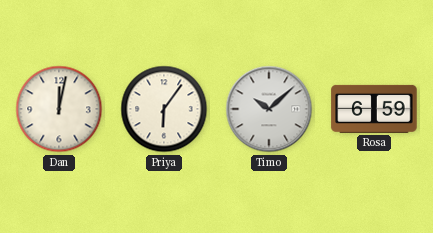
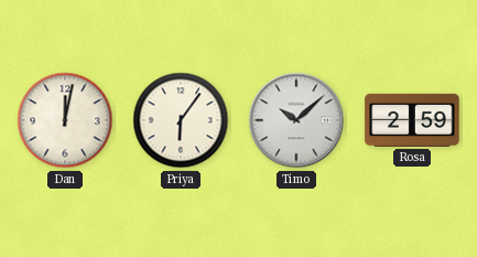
Rosa: 6:59 -> 2:59
